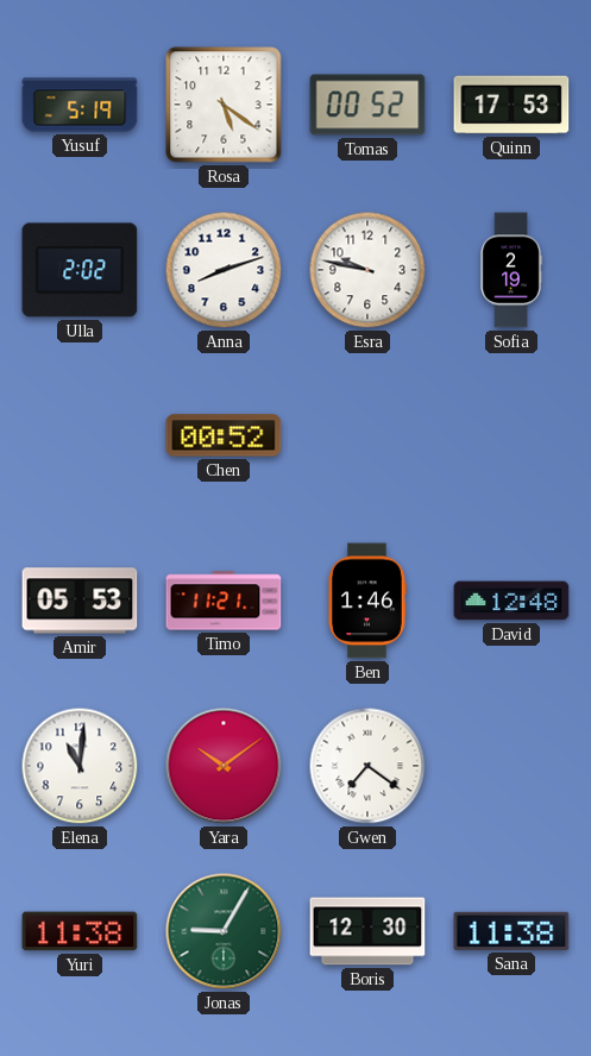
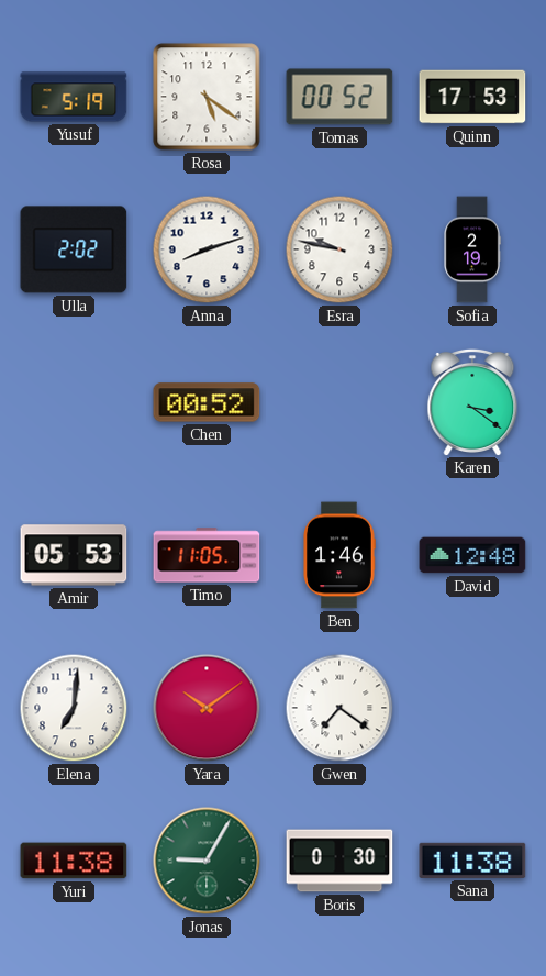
Karen: none -> 3:21
Timo: 11:21 -> 11:05
Elena: 11:01 -> 7:01
Boris: 12:30 -> 0:30
